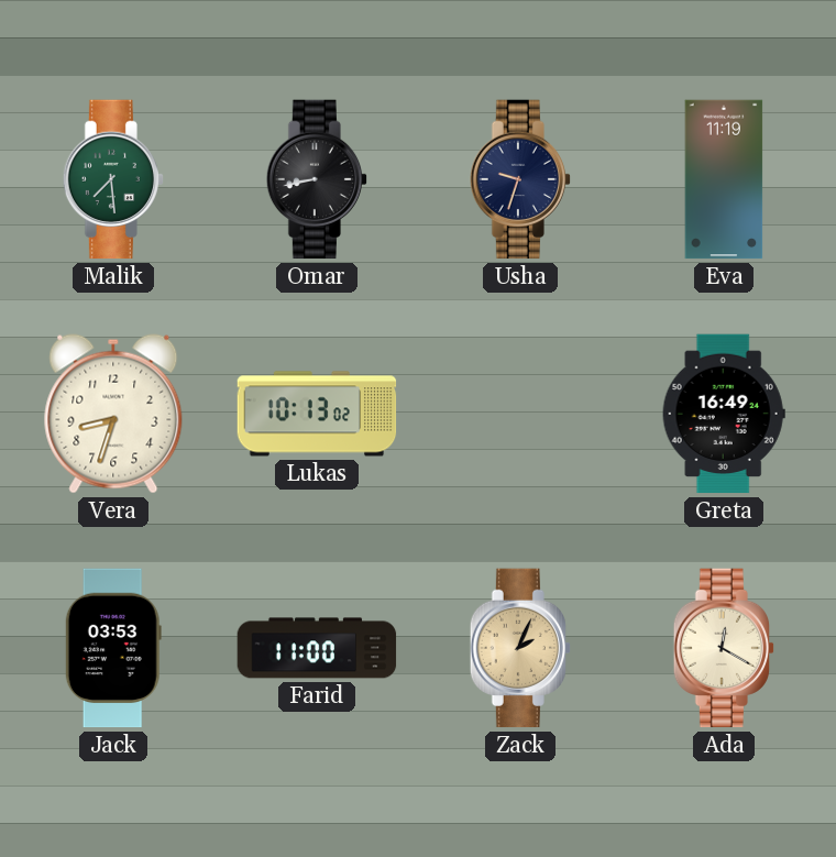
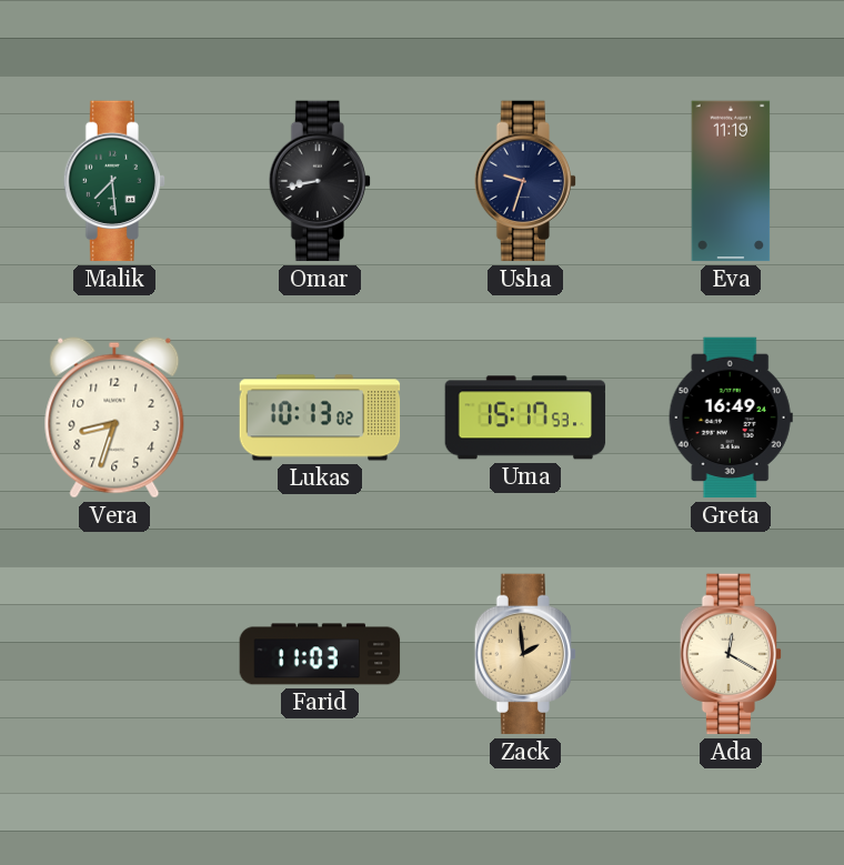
Uma: none -> 15:17
Jack: 03:53 -> none
Farid: 11:00 -> 11:03
Zack: 2:04 -> 1:59
